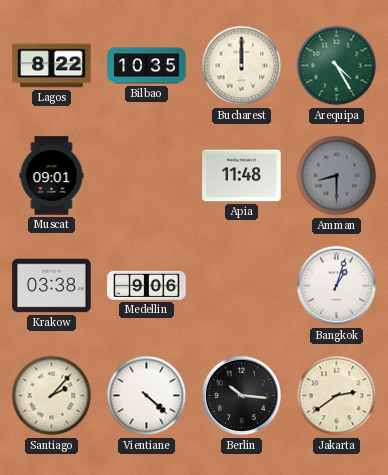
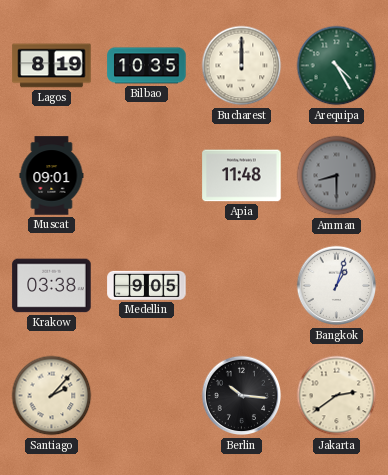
Lagos: 8:22 -> 8:19
Medellin: 9:06 -> 9:05
Vientiane: 4:22 -> none
